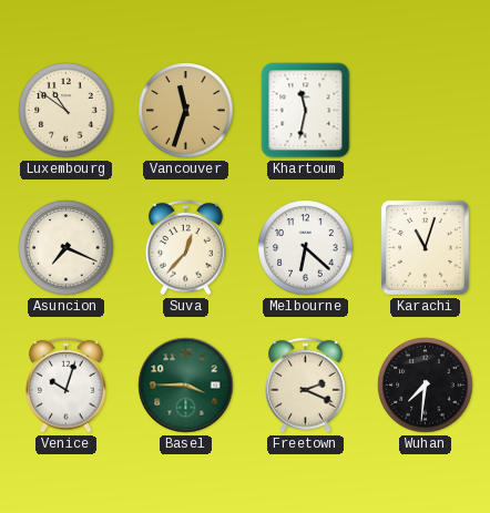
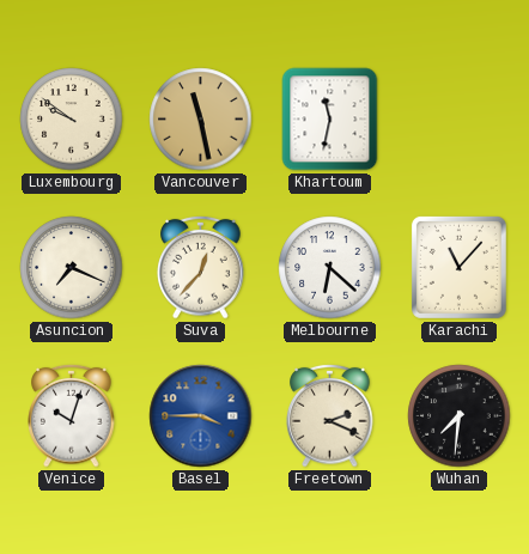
Luxembourg: 10:51 -> 9:51
Vancouver: 11:33 -> 11:28
Karachi: 11:03 -> 11:07
Basel dial: green -> blue
